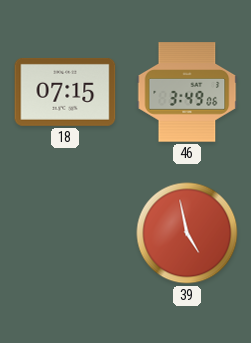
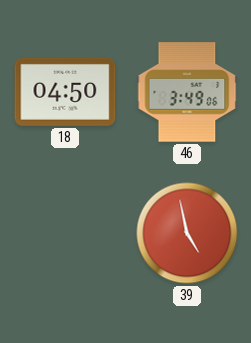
18: 07:15 -> 04:50
